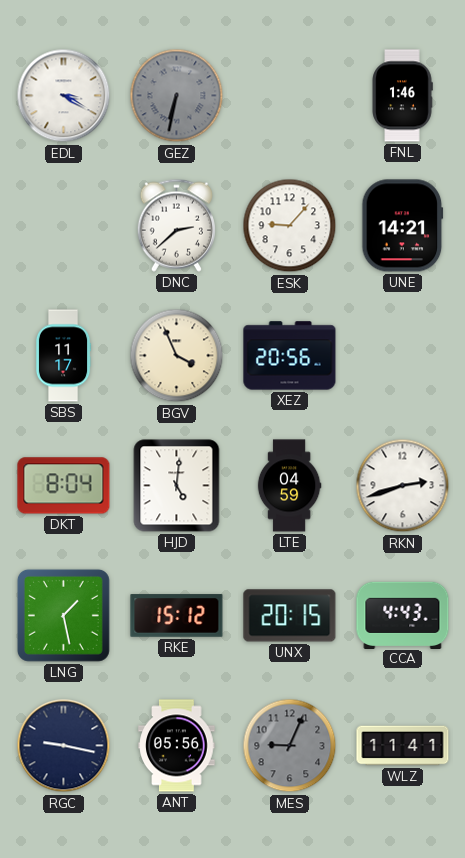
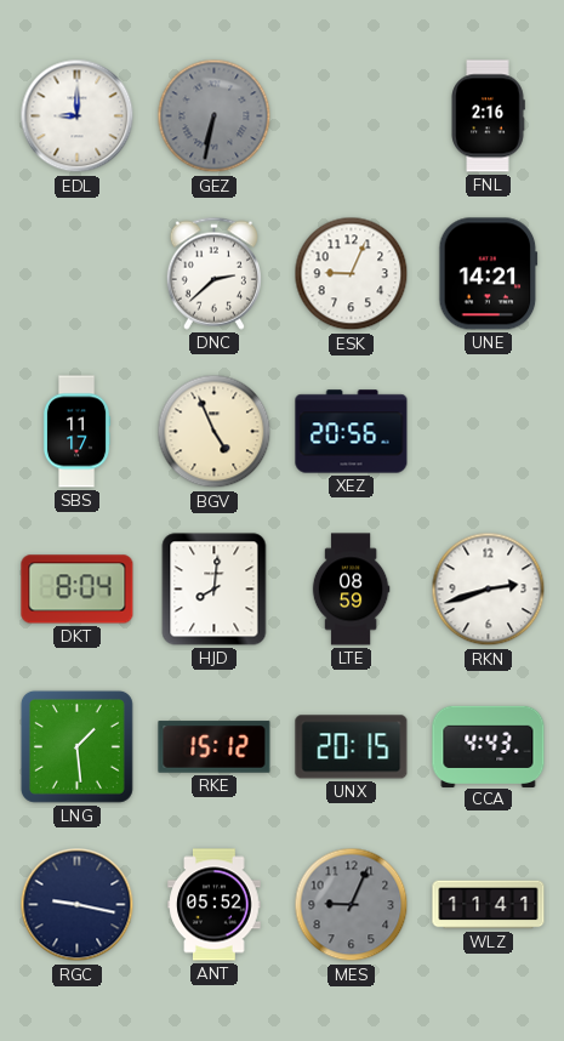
EDL: 3:20 -> 9:00
FNL: 1:46 -> 2:16
ESK: 9:07 -> 9:04
BGV: 3:56 -> 4:56
HJD: 5:01 -> 8:01
LTE: 04:59 -> 08:59
LNG: 1:28 -> 1:29
ANT: 05:56 -> 05:52
